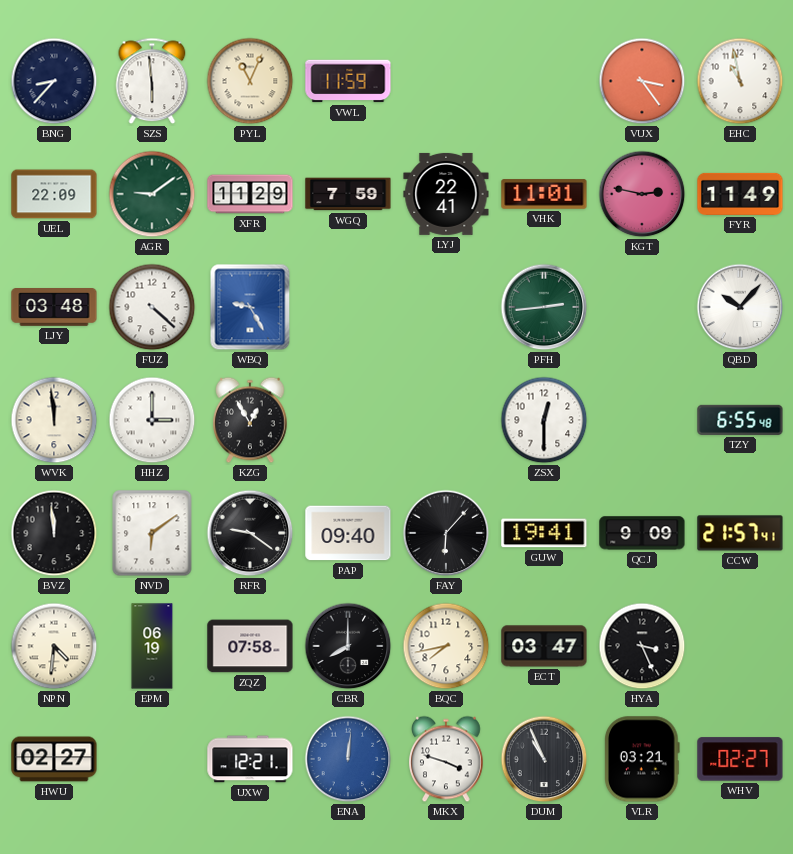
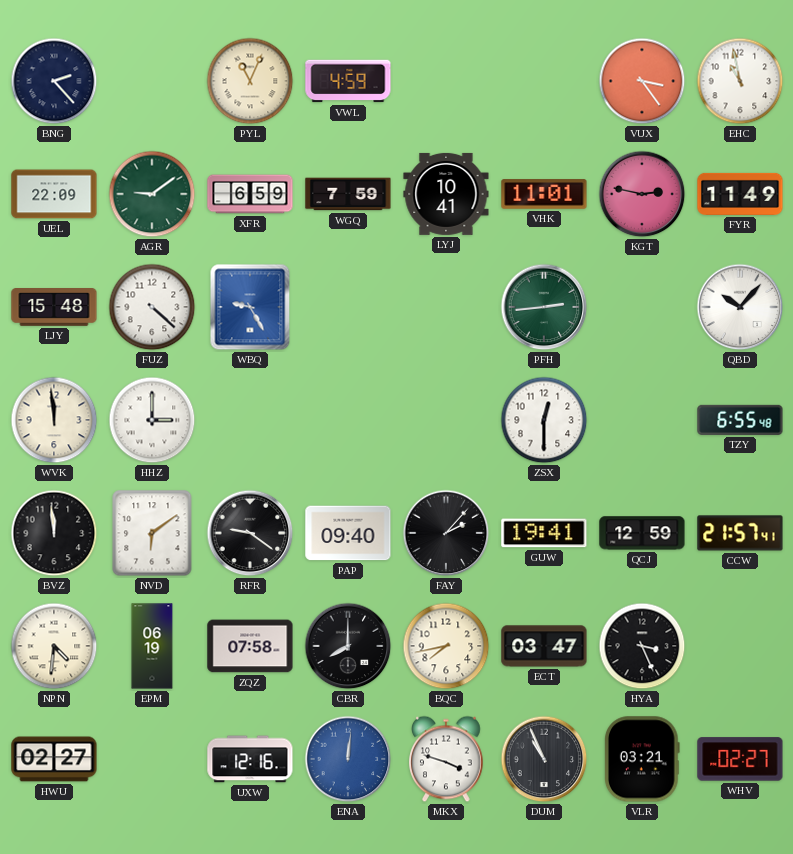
BNG: 8:37 -> 2:23
SZS: 5:59 -> none
VWL: 11:59 -> 4:59
XFR: 11:29 -> 6:59
LYJ: 22:41 -> 10:41
LJY: 03:48 -> 15:48
KZG: 12:55 -> none
FAY: 6:07 -> 2:07
QCJ: 9:09 -> 12:59
UXW: 12:21 -> 12:16
